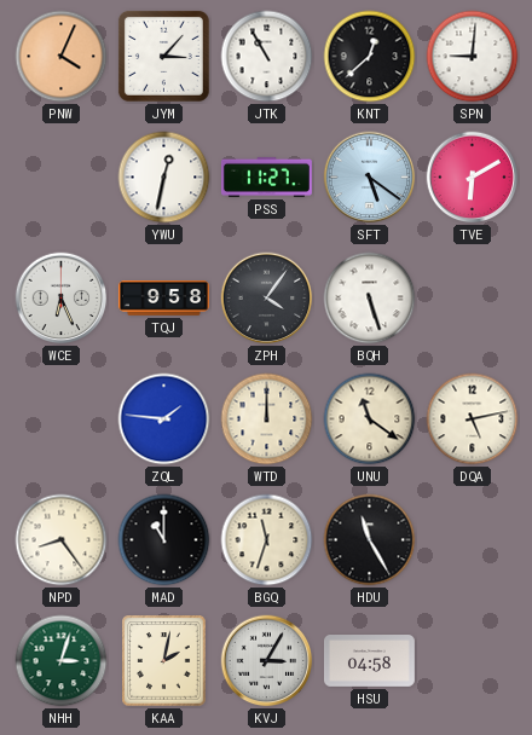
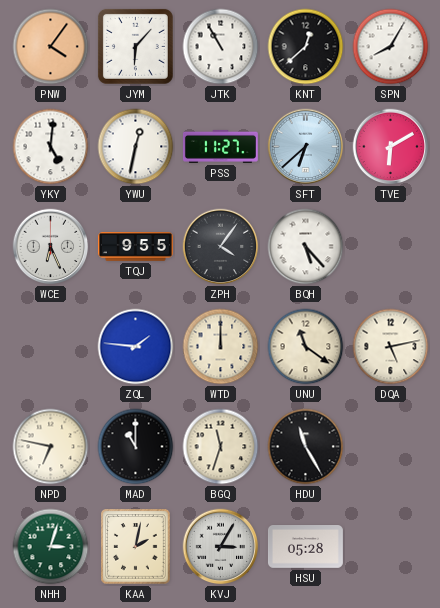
PNW: 4:04 -> 4:06
JYM: 3:07 -> 6:07
SPN: 9:01 -> 8:05
YKY: none -> 5:01
SFT: 5:21 -> 6:38
TQJ: 9:58 -> 9:55
BQH: 5:27 -> 5:23
NPD: 8:24 -> 6:47
HSU: 04:58 -> 05:28
